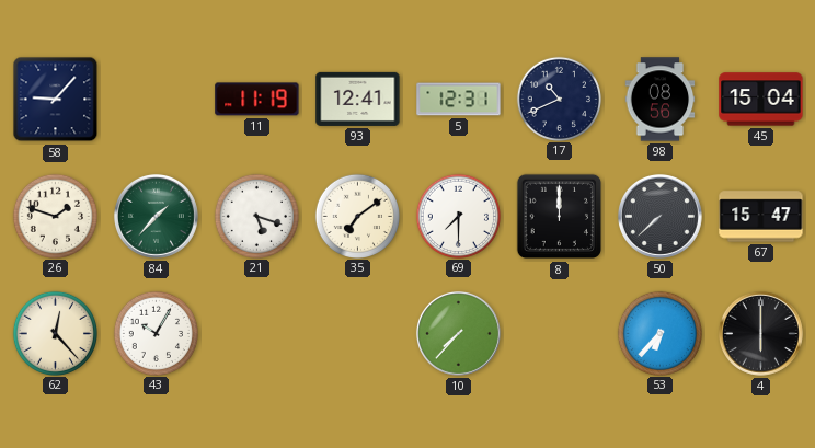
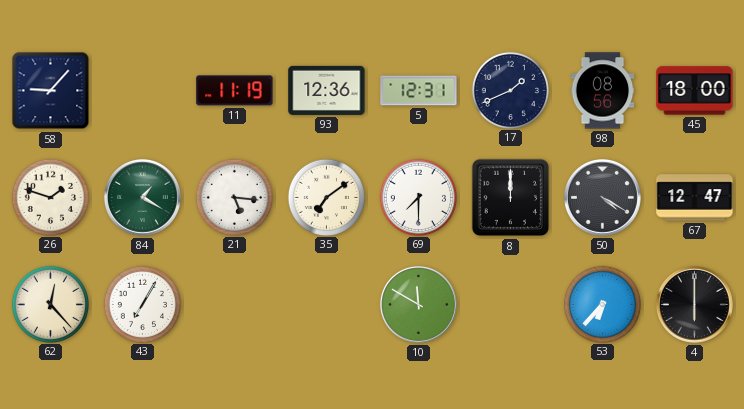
93: 12:41 -> 12:36
17: 10:41 -> 1:41
45: 15:04 -> 18:00
84: 1:37 -> 1:20
21: 5:18 -> 5:16
50: 7:38 -> 4:20
67: 15:47 -> 12:47
43: 10:05 -> 7:05
10: 7:37 -> 11:50
